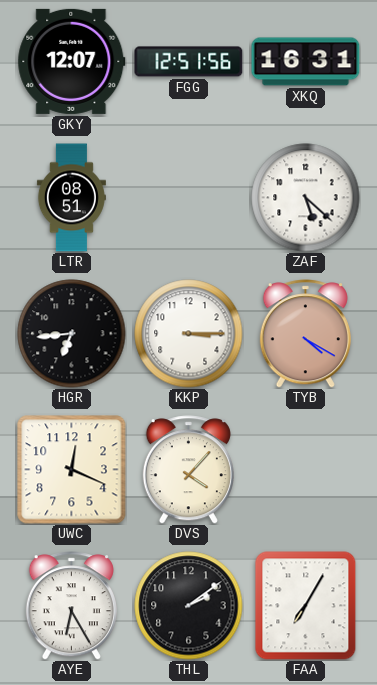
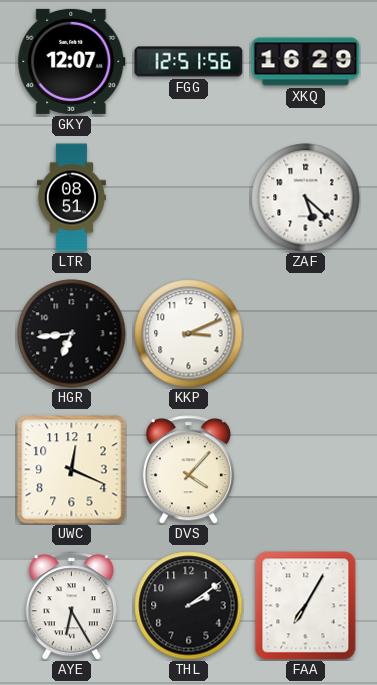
XKQ: 16:31 -> 16:29
KKP: 3:15 -> 3:11
TYB: 4:20 -> none
